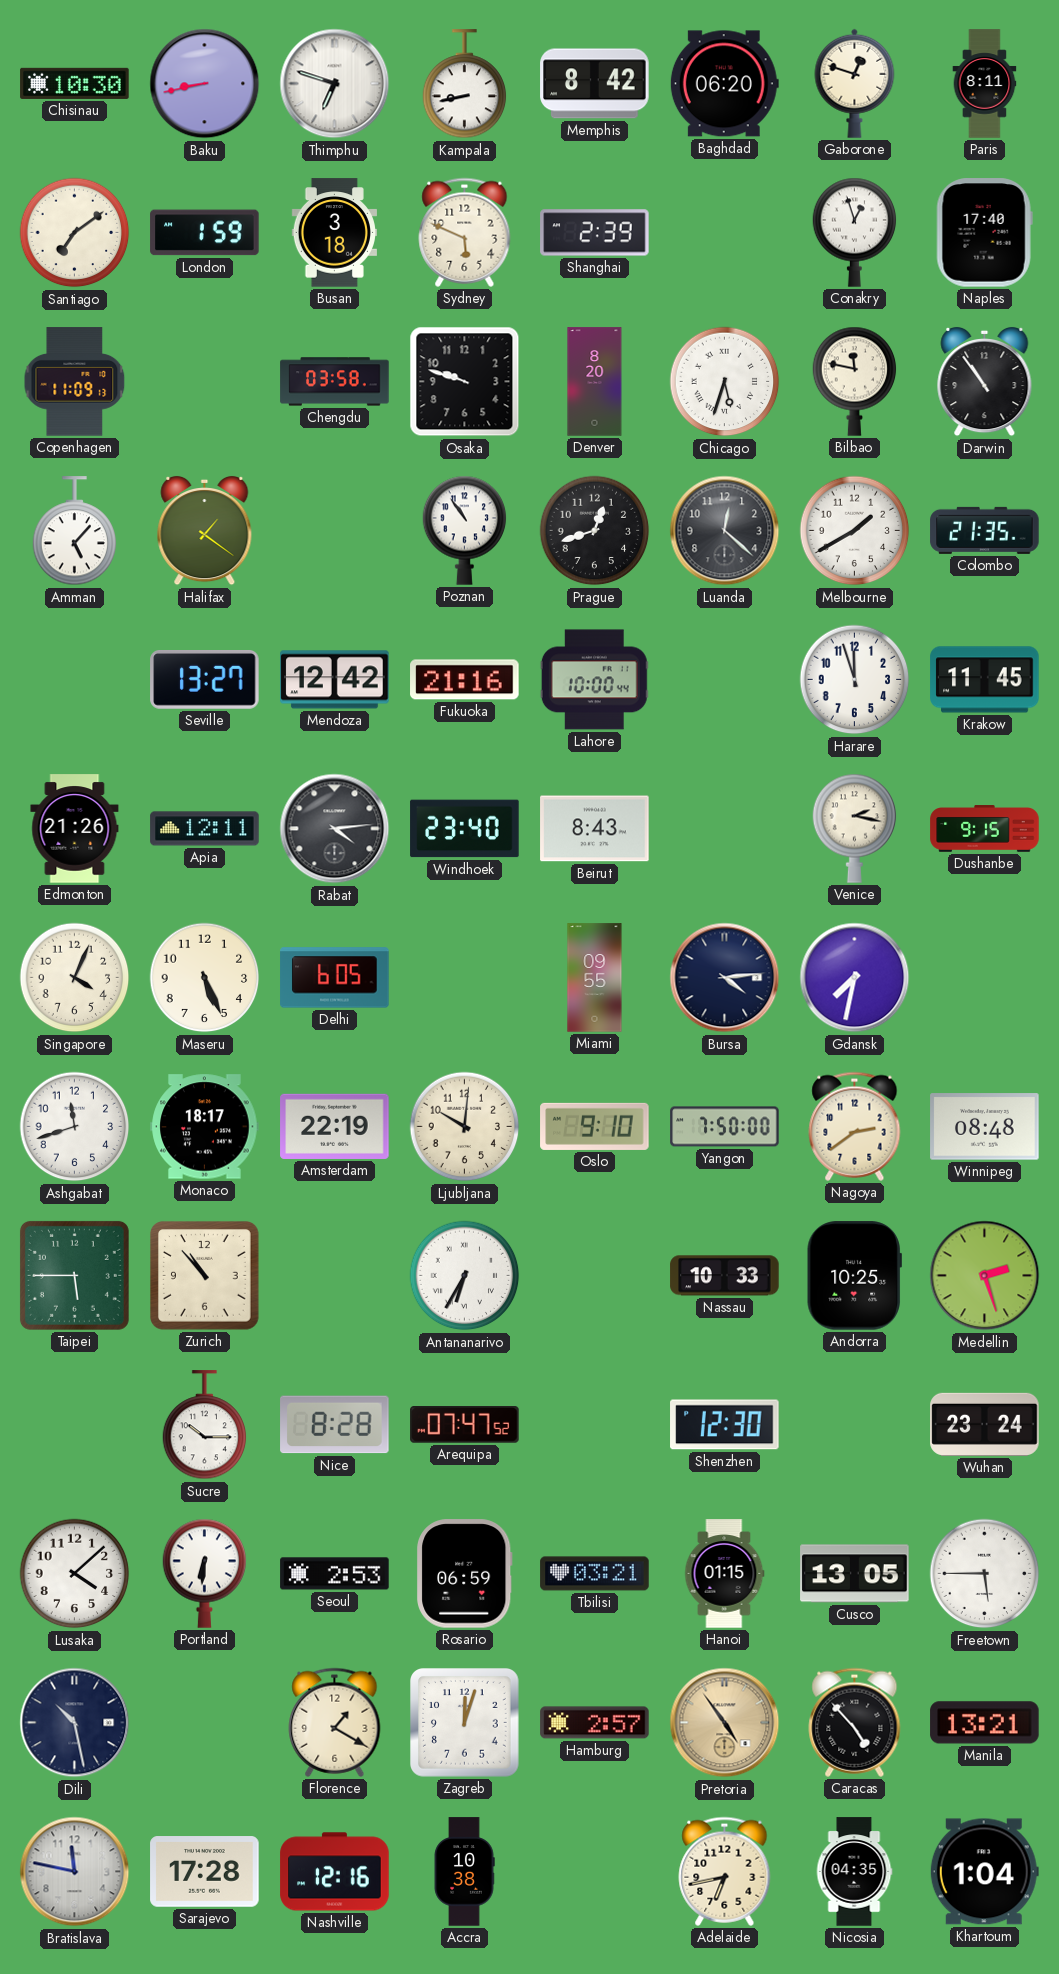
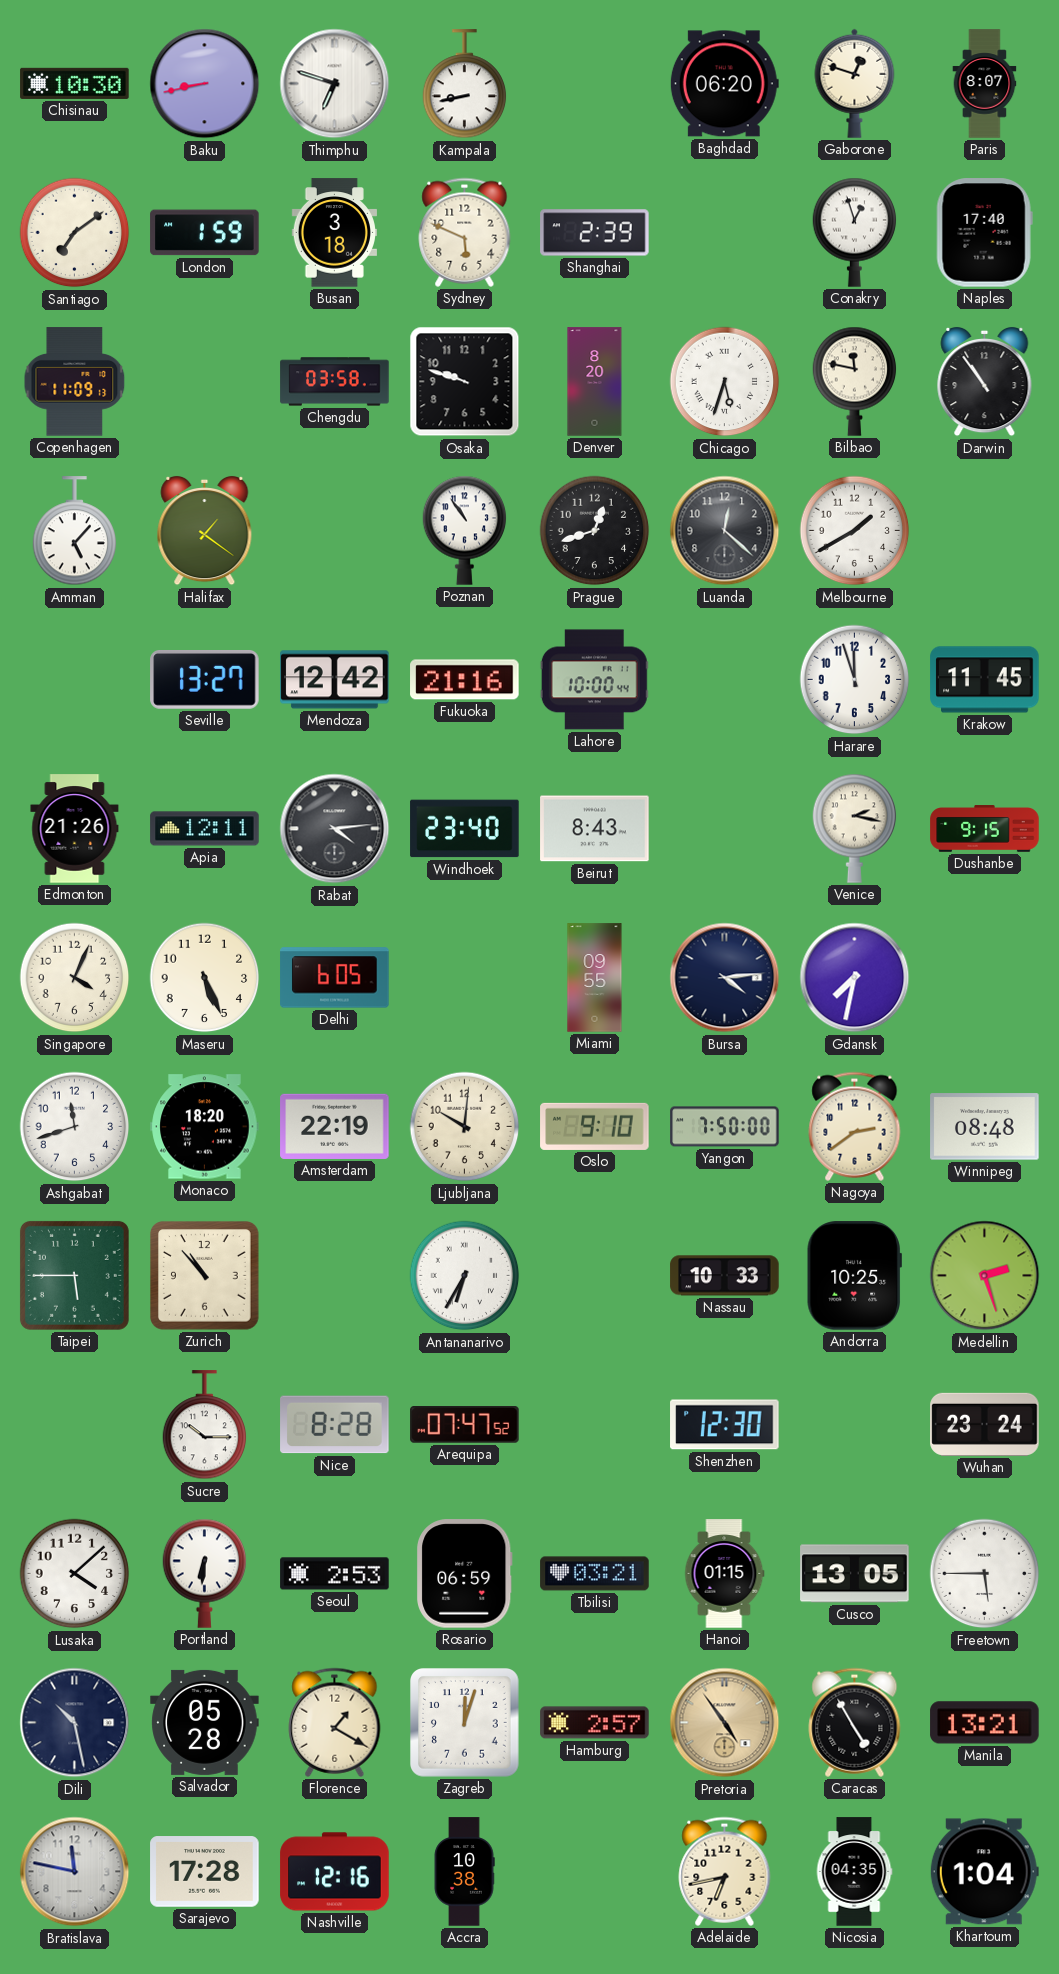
Memphis: 8:42 -> none
Paris: 8:11 -> 8:07
Colombo: 21:35 -> none
Monaco: 18:17 -> 18:20
Salvador: none -> 05:28
Caracas: 4:53 -> 4:55
